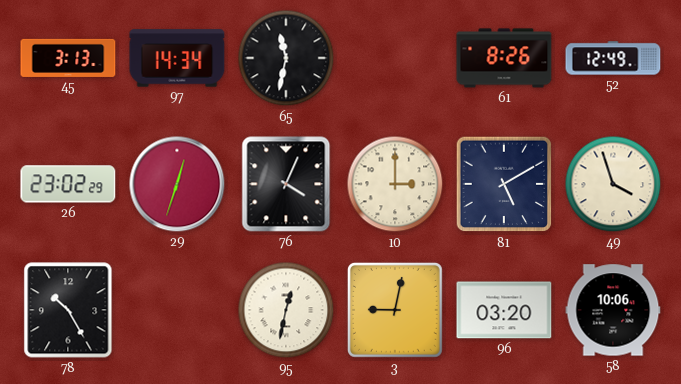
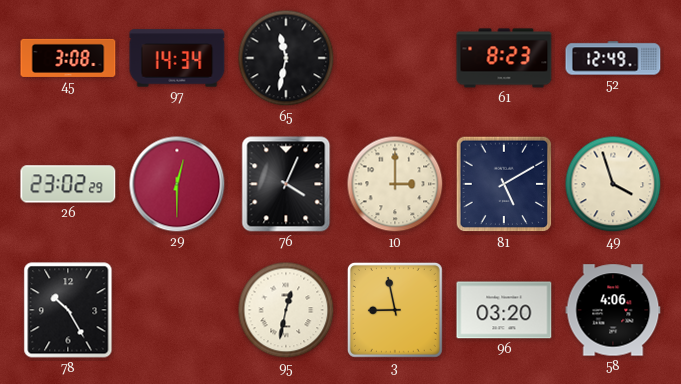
45: 3:13 -> 3:08
61: 8:26 -> 8:23
29: 12:33 -> 12:30
3: 9:02 -> 8:58
58: 10:06 -> 4:06
